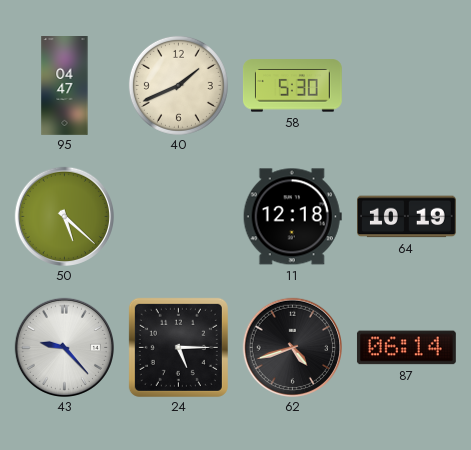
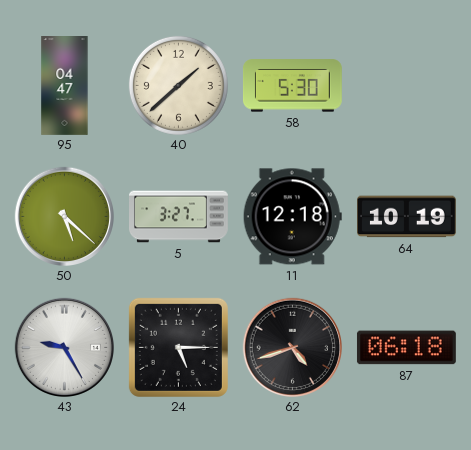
40: 1:41 -> 1:38
5: none -> 3:27
43: 9:23 -> 9:25
87: 06:14 -> 06:18
